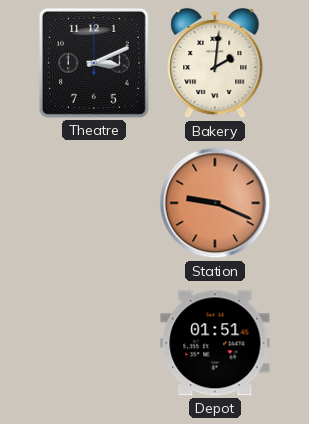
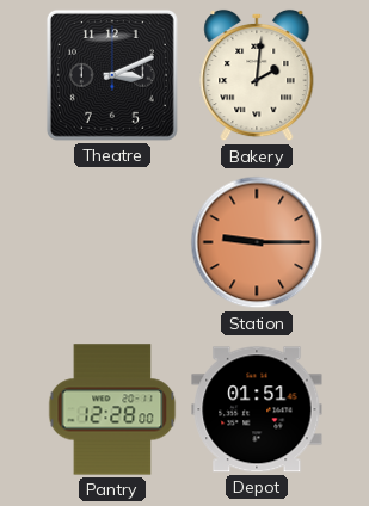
Station: 9:19 -> 9:15
Pantry: none -> 12:28
